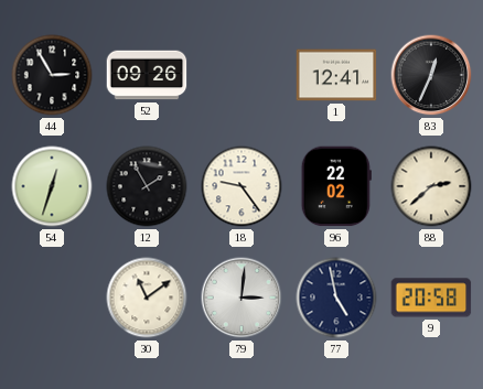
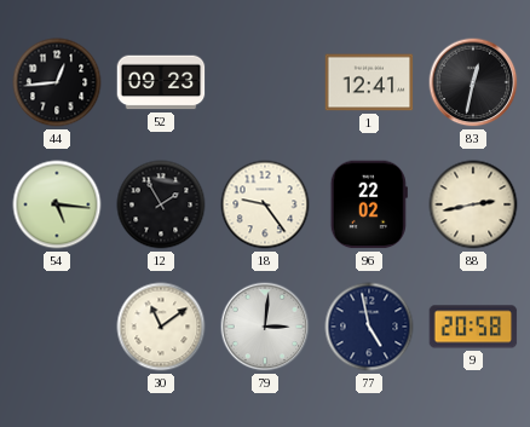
44: 2:55 -> 12:44
52: 09:26 -> 09:23
83: 12:34 -> 12:32
54: 12:33 -> 5:16
88: 2:38 -> 2:43
